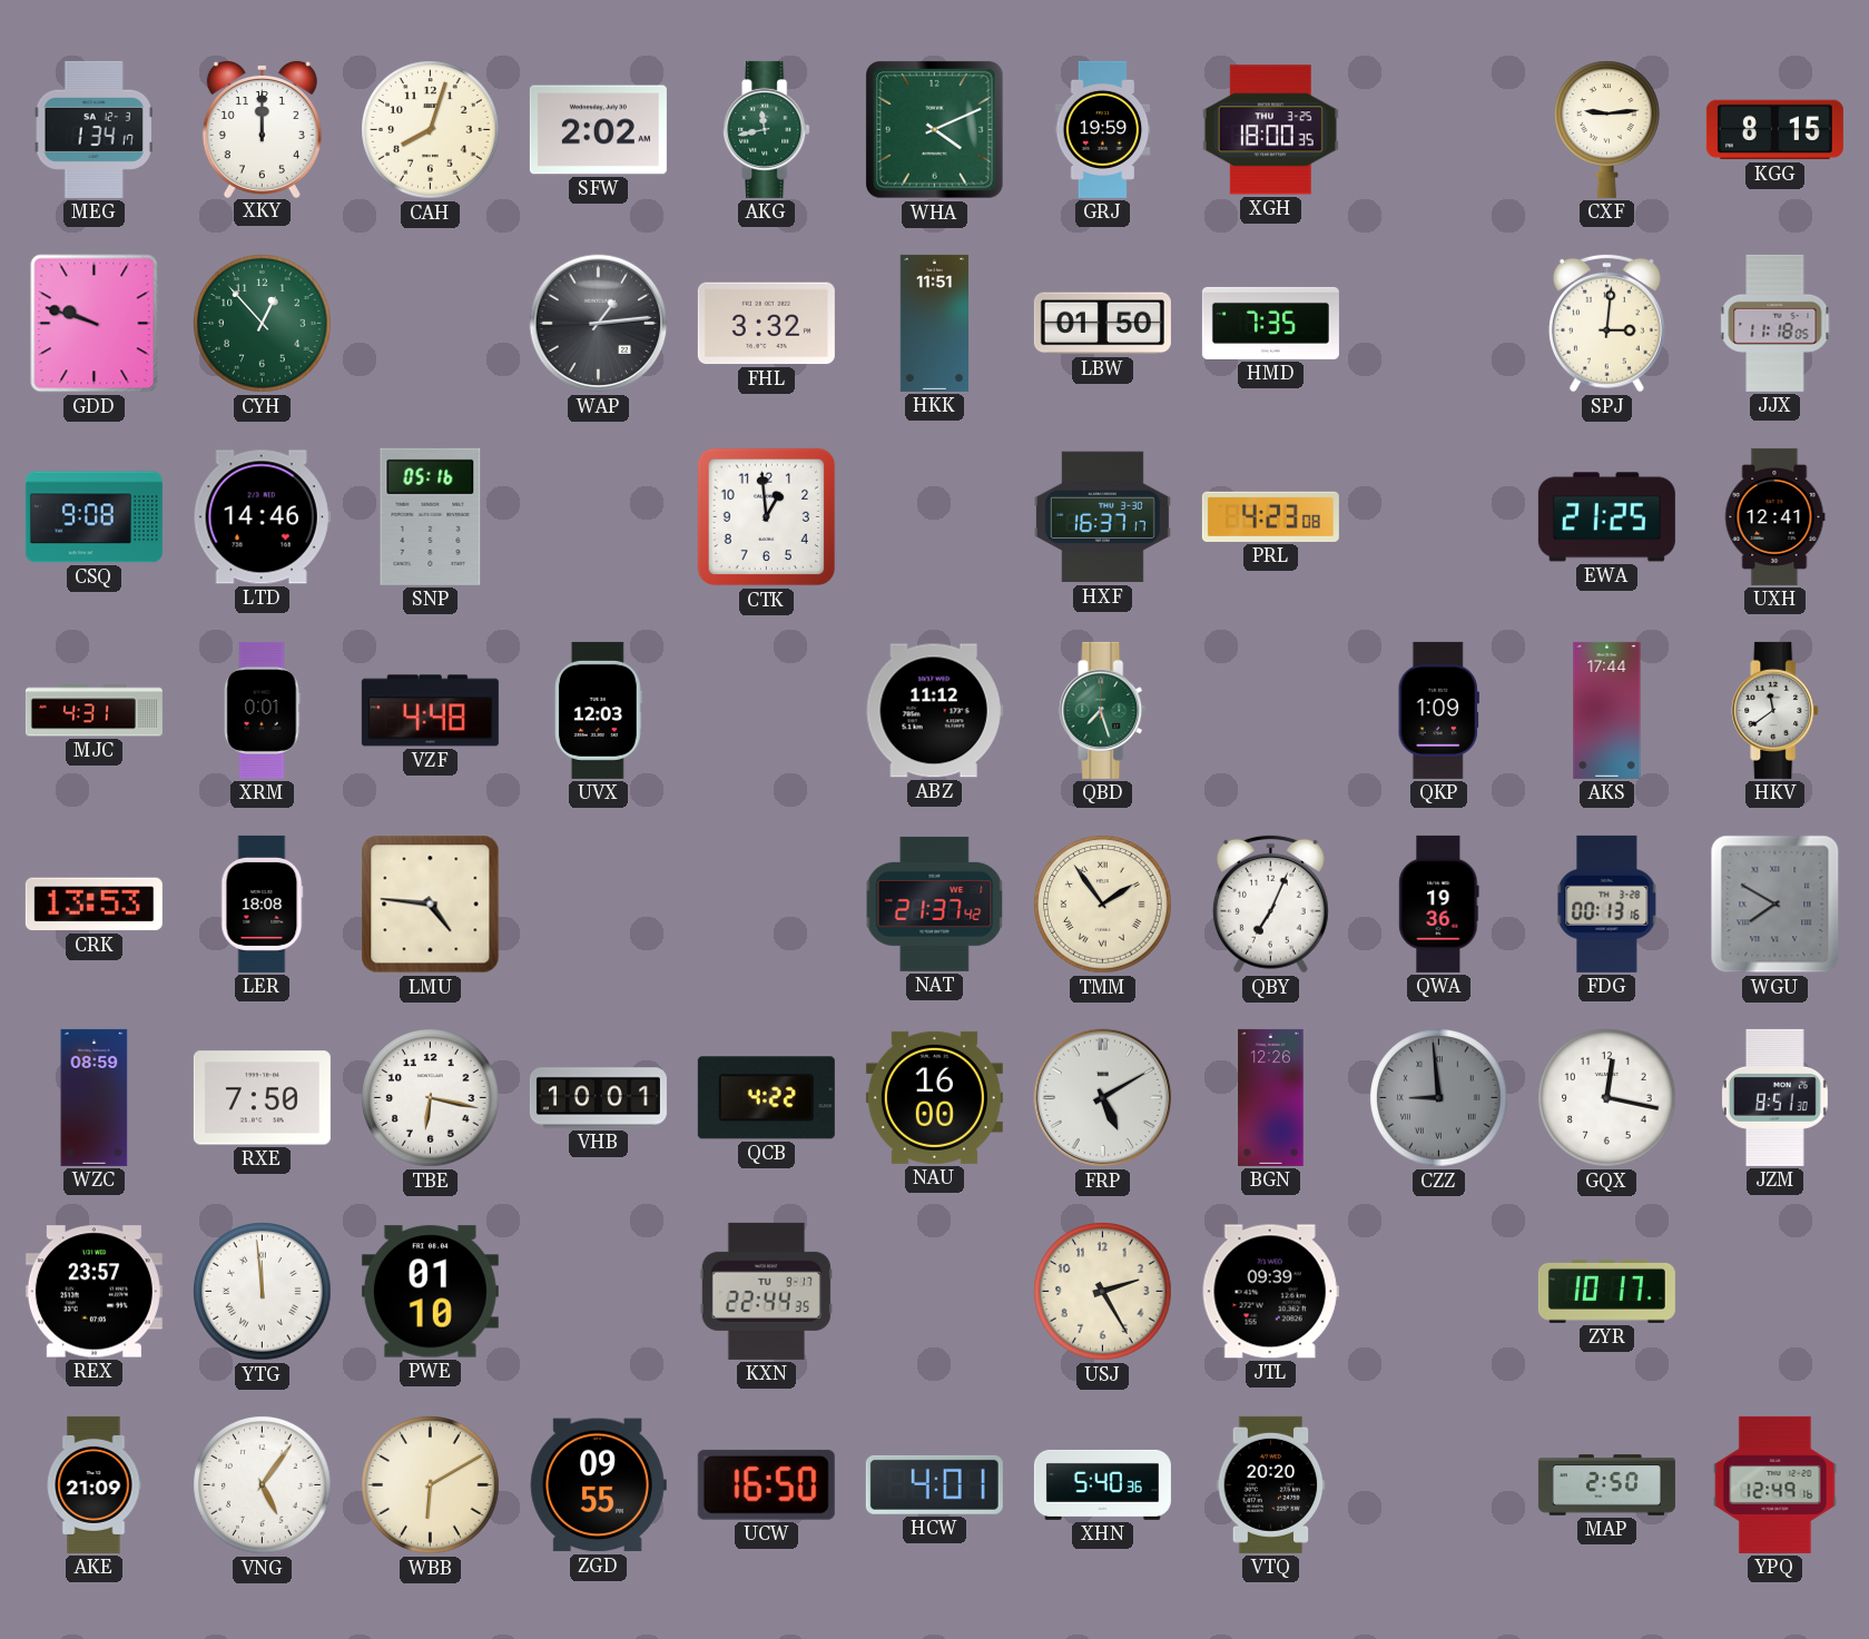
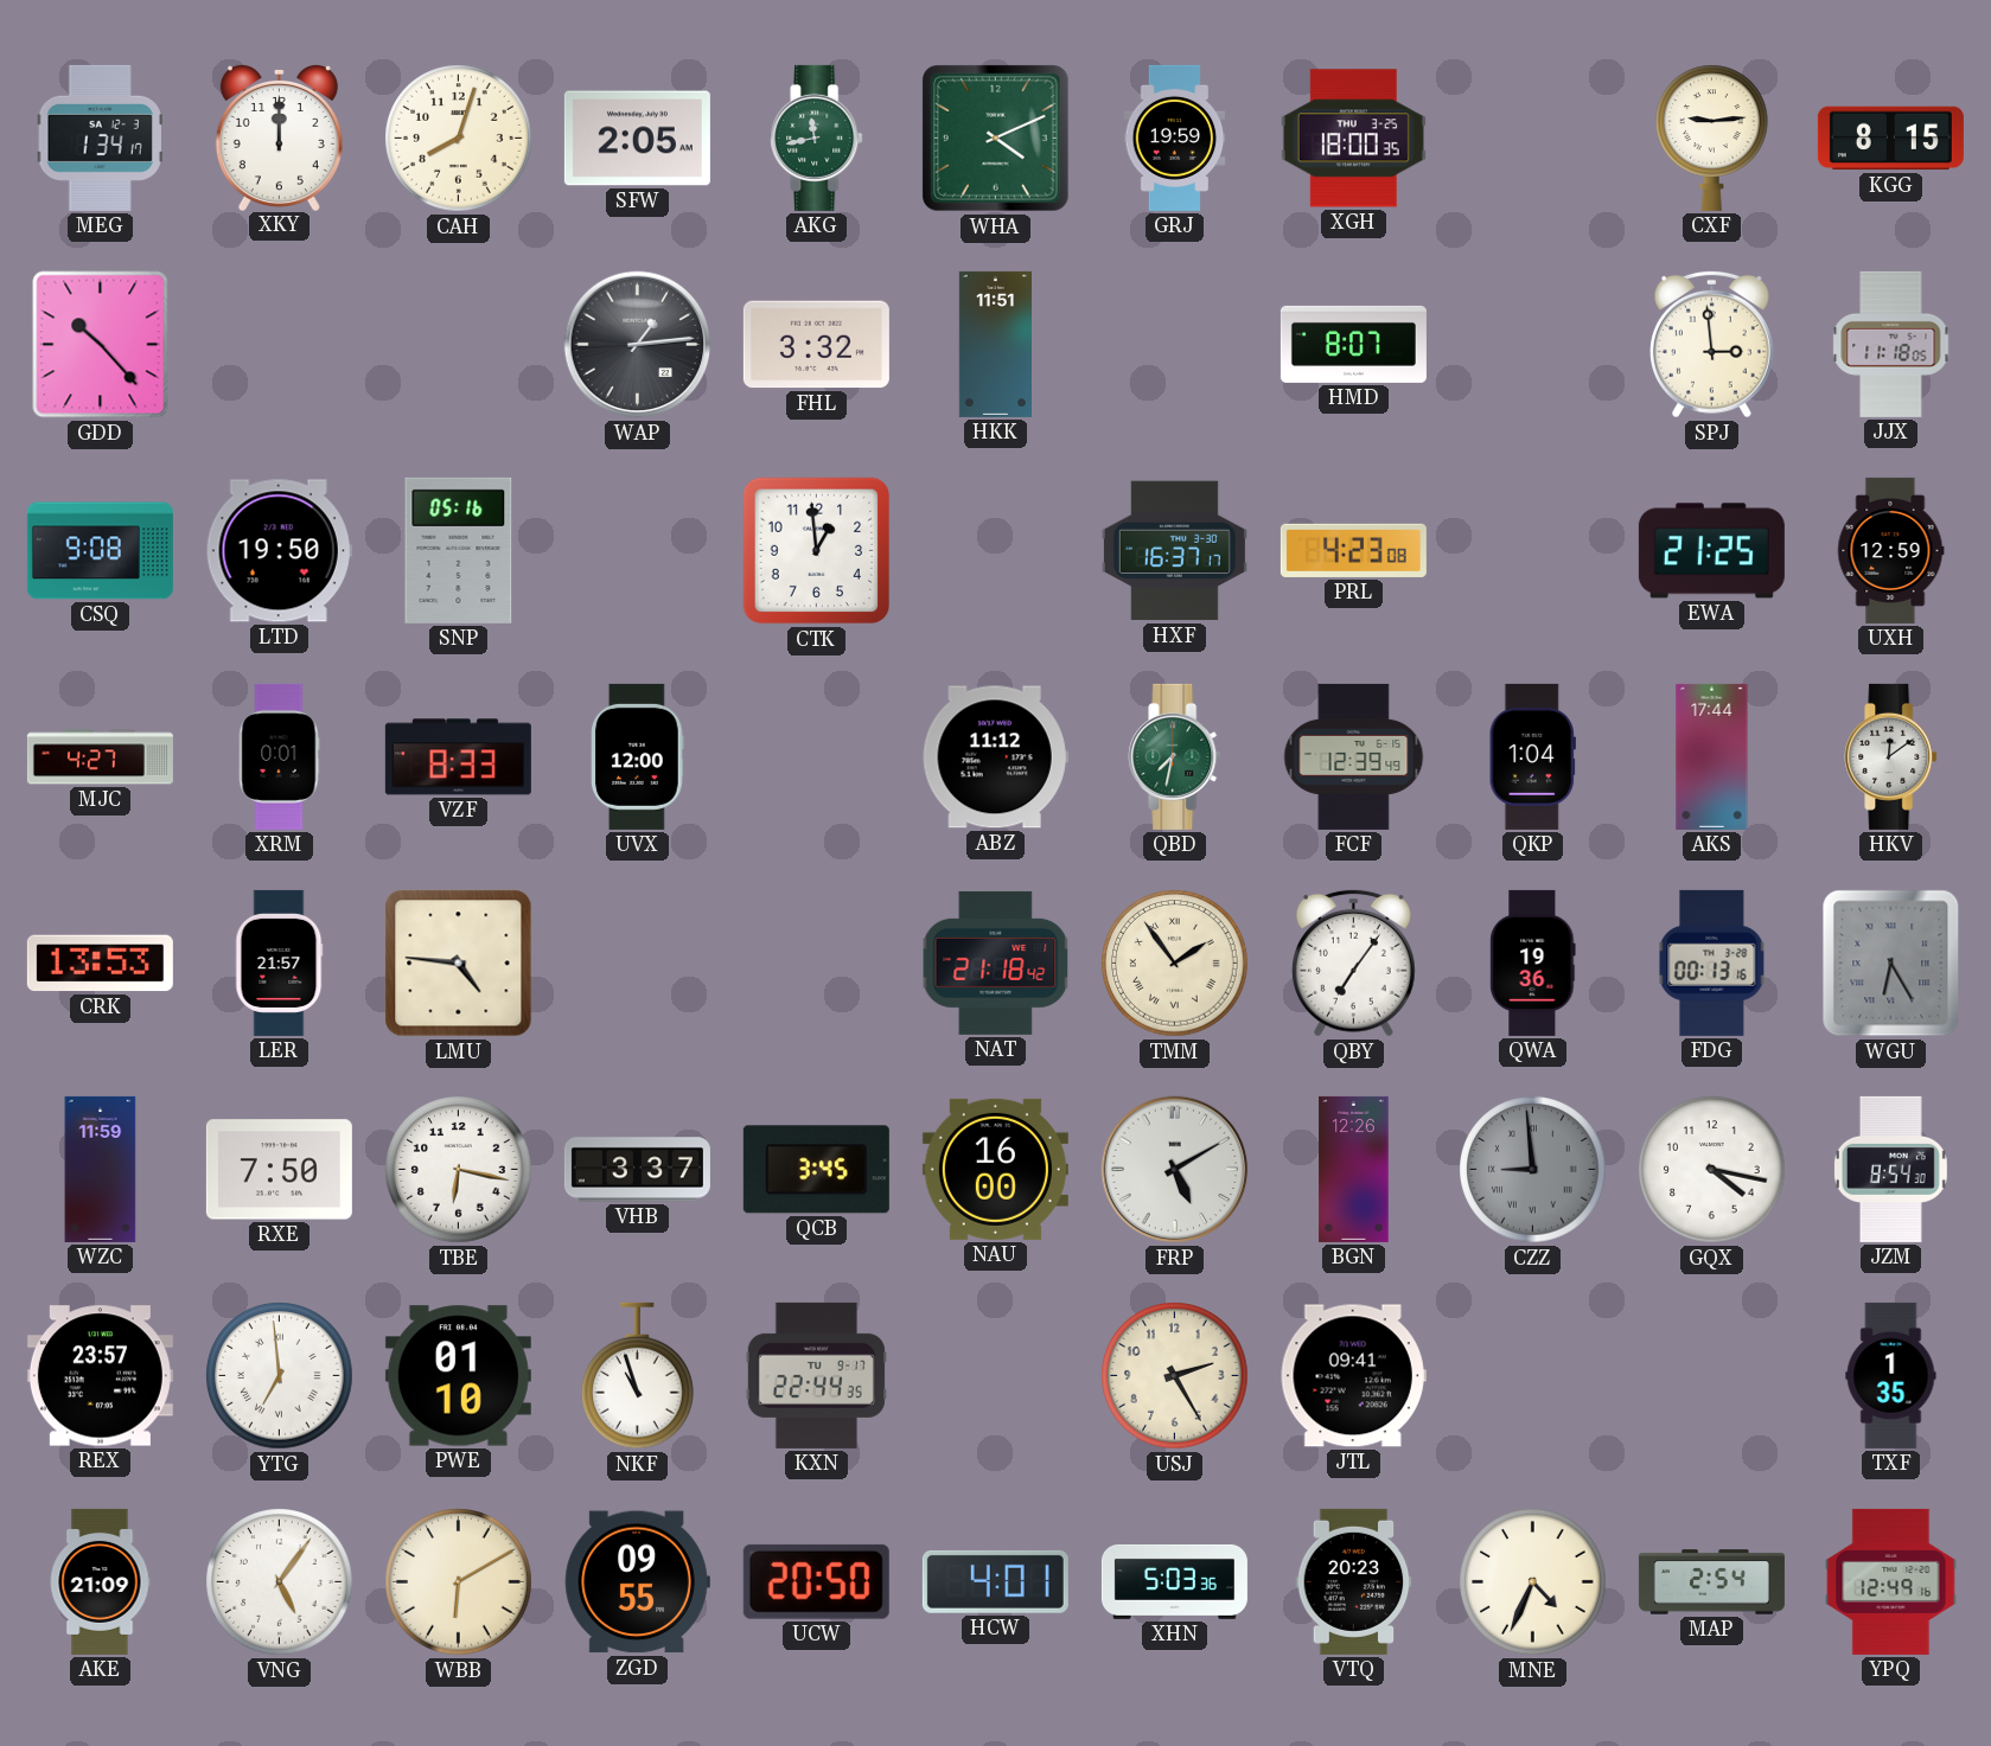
SFW: 2:02 -> 2:05
GDD: 9:48 -> 10:23
CYH: 12:53 -> none
LBW: 01:50 -> none
HMD: 7:35 -> 8:07
SPJ: 3:01 -> 2:59
LTD: 14:46 -> 19:50
UXH: 12:41 -> 12:59
MJC: 4:31 -> 4:27
VZF: 4:48 -> 8:33
UVX: 12:03 -> 12:00
QBD: 7:27 -> 7:32
FCF: none -> 12:39
QKP: 1:09 -> 1:04
HKV: 11:39 -> 12:09
LER: 18:08 -> 21:57
NAT: 21:37 -> 21:18
QBY: 7:04 -> 7:06
WGU: 7:50 -> 6:25
WZC: 08:59 -> 11:59
VHB: 10:01 -> 3:37
QCB: 4:22 -> 3:45
GQX: 12:17 -> 4:17
JZM: 8:51 -> 8:54
YTG: 11:59 -> 6:59
NKF: none -> 10:57
JTL: 09:39 -> 09:41
ZYR: 10:17 -> none
TXF: none -> 1:35
UCW: 16:50 -> 20:50
XHN: 5:40 -> 5:03
VTQ: 20:20 -> 20:23
MNE: none -> 4:34
MAP: 2:50 -> 2:54
